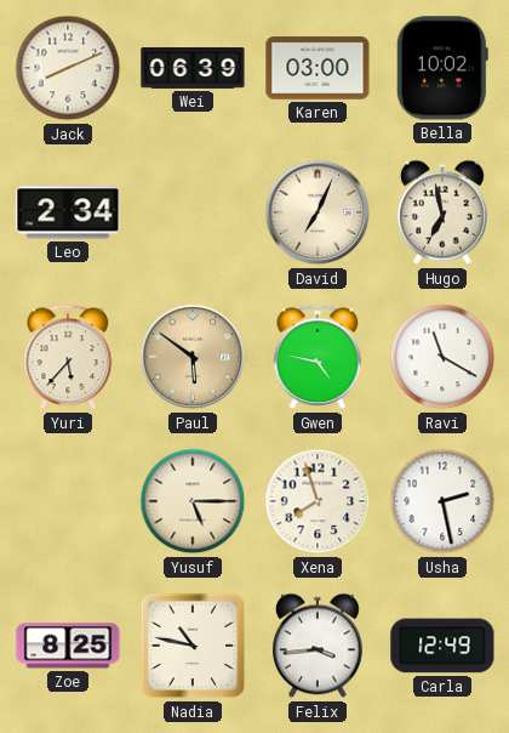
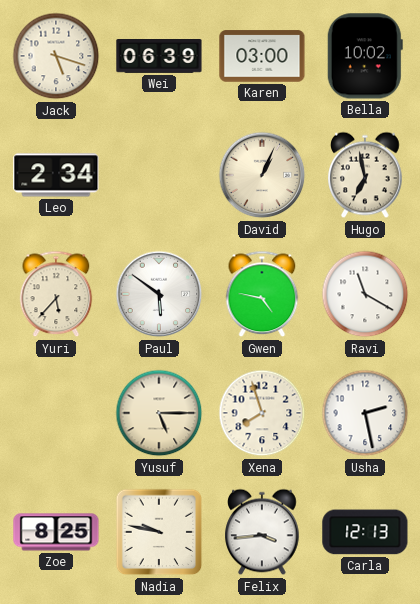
Jack: 8:11 -> 5:18
David: 7:04 -> 1:04
Paul dial: champagne -> white
Nadia: 10:47 -> 9:47
Carla: 12:49 -> 12:13
